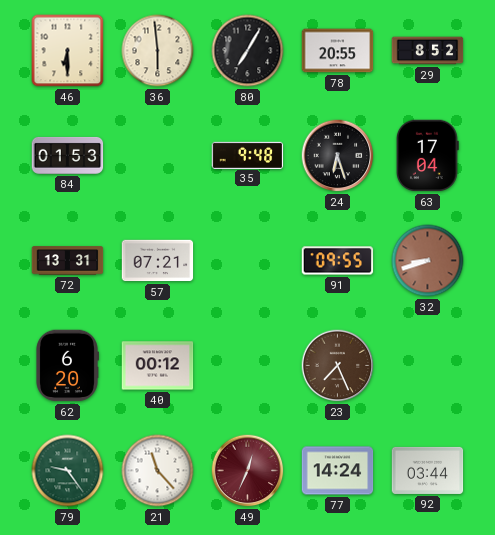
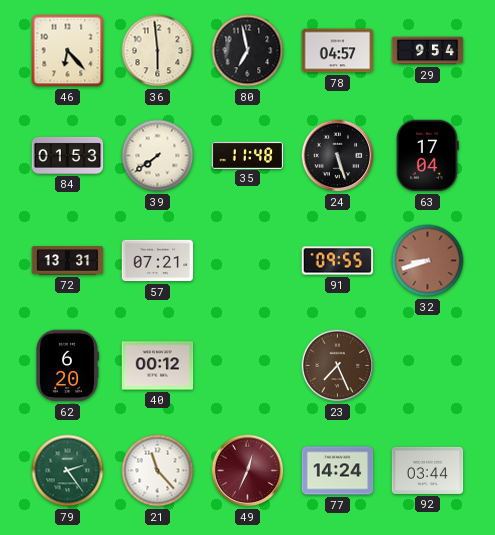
46: 6:30 -> 6:23
80: 7:05 -> 6:58
78: 20:55 -> 04:57
29: 8:52 -> 9:54
39: none -> 7:39
35: 9:48 -> 11:48
24: 6:27 -> 5:27
79: 9:24 -> 2:24
